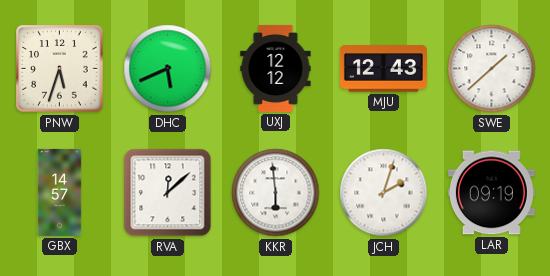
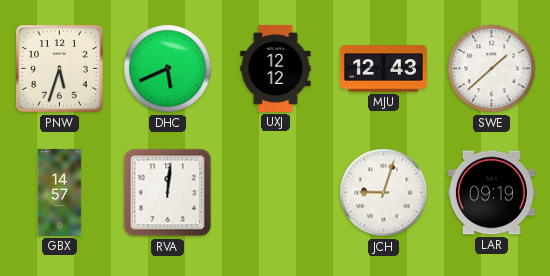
RVA: 12:08 -> 12:01
KKR: 5:59 -> none
JCH: 2:03 -> 9:03
